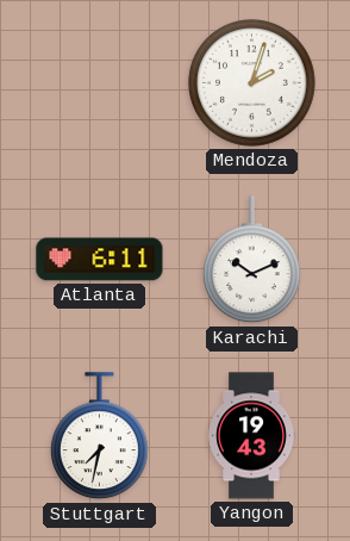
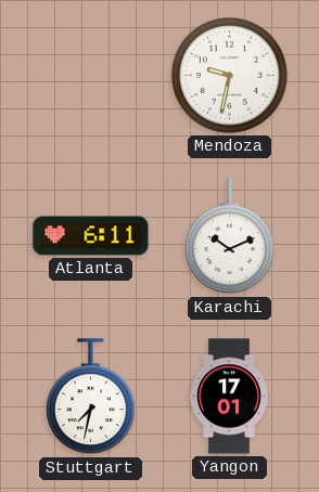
Mendoza: 2:03 -> 9:32
Yangon: 19:43 -> 17:01
